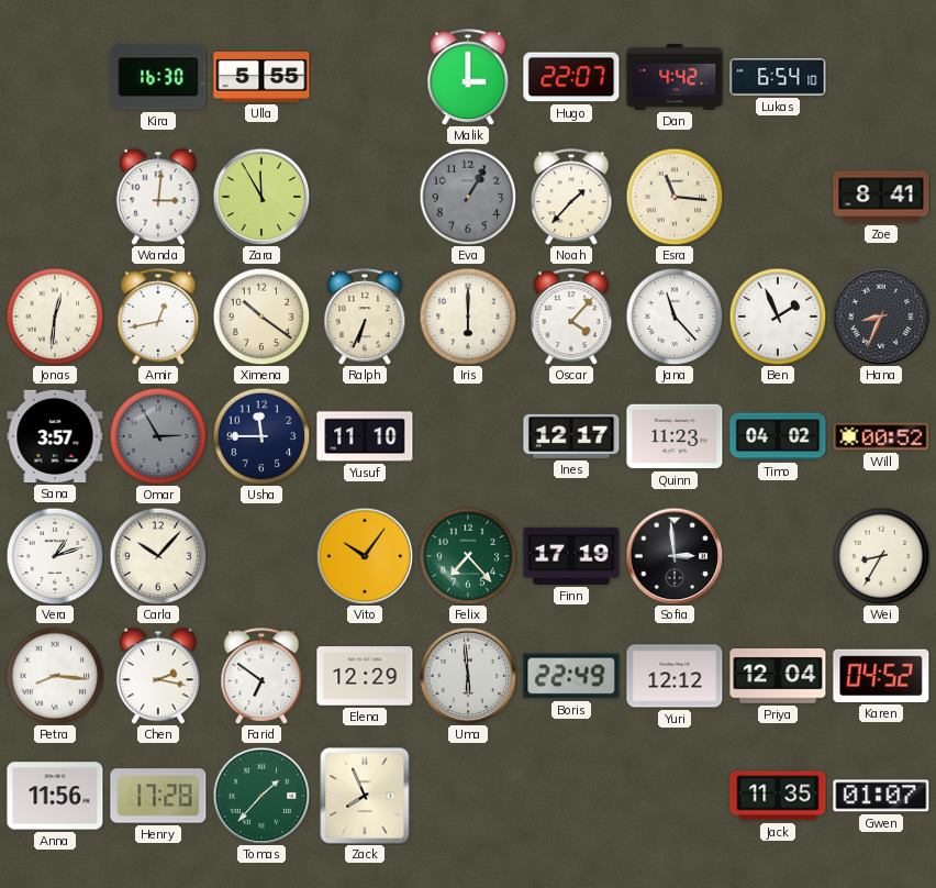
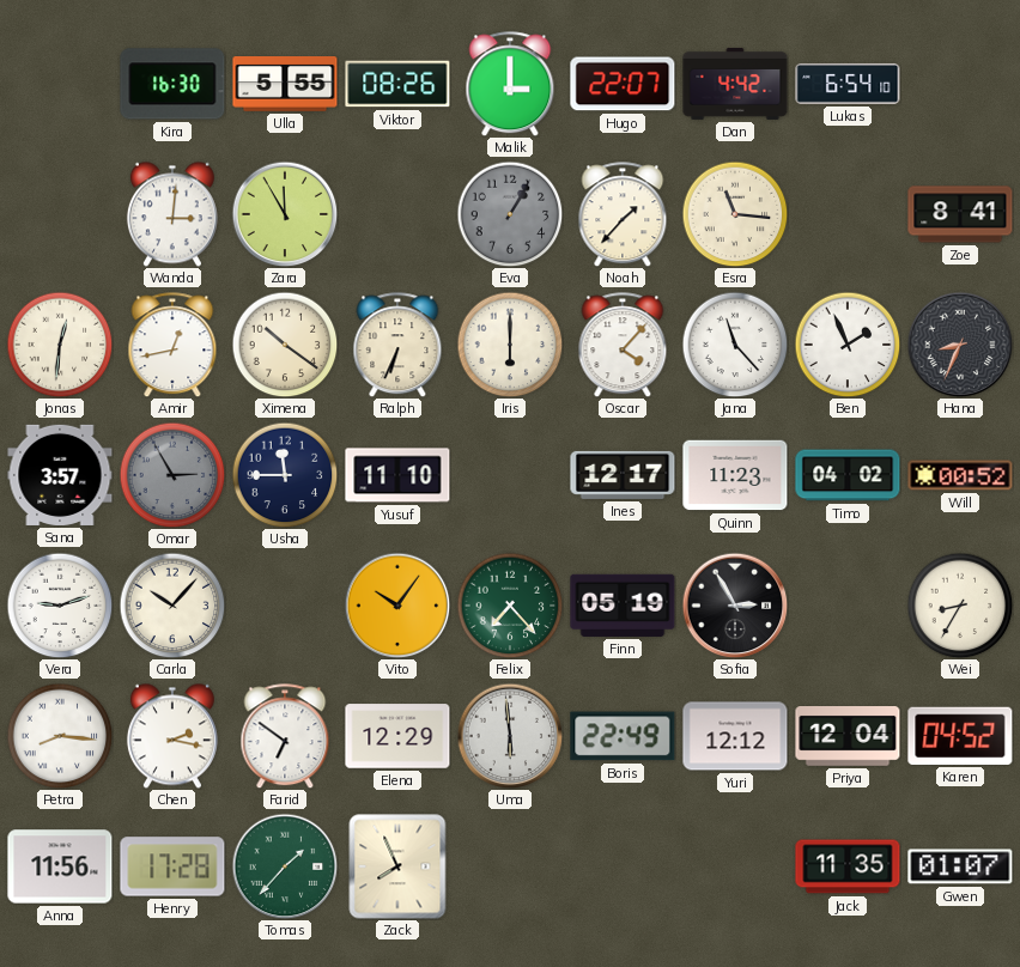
Viktor: none -> 08:26
Vera: 1:12 -> 9:12
Finn: 17:19 -> 05:19
Sofia: 2:59 -> 2:55
